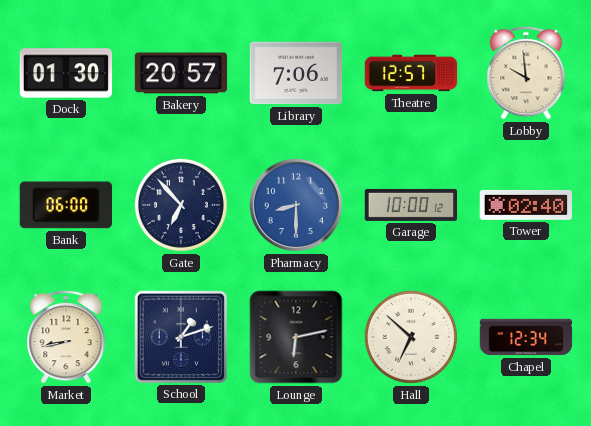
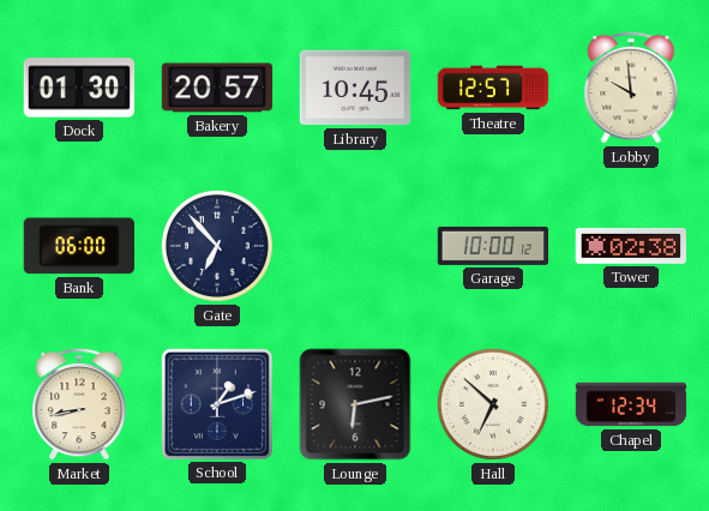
Library: 7:06 -> 10:45
Pharmacy: 8:30 -> none
Tower: 02:40 -> 02:38
